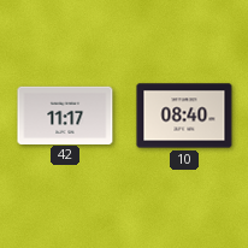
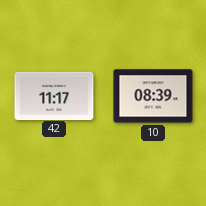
10: 08:40 -> 08:39
